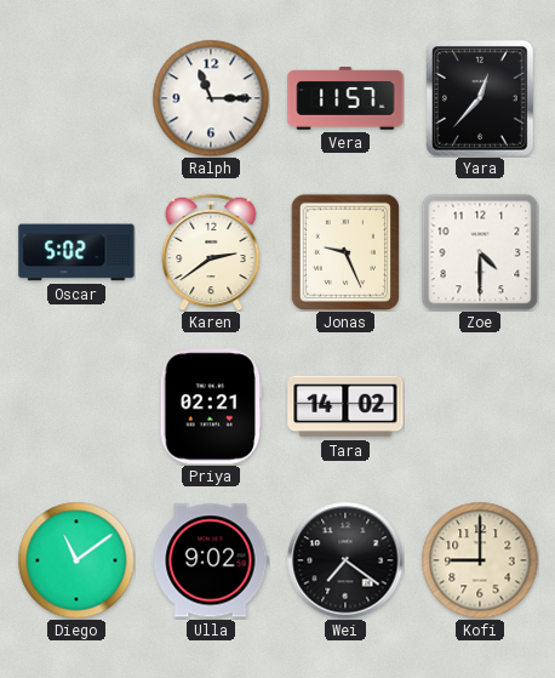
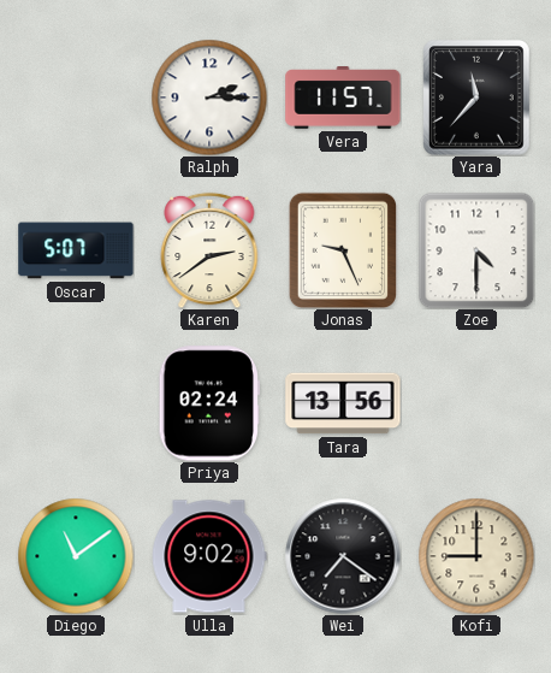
Ralph: 11:15 -> 2:15
Yara: 12:37 -> 11:37
Oscar: 5:02 -> 5:07
Priya: 02:21 -> 02:24
Tara: 14:02 -> 13:56
